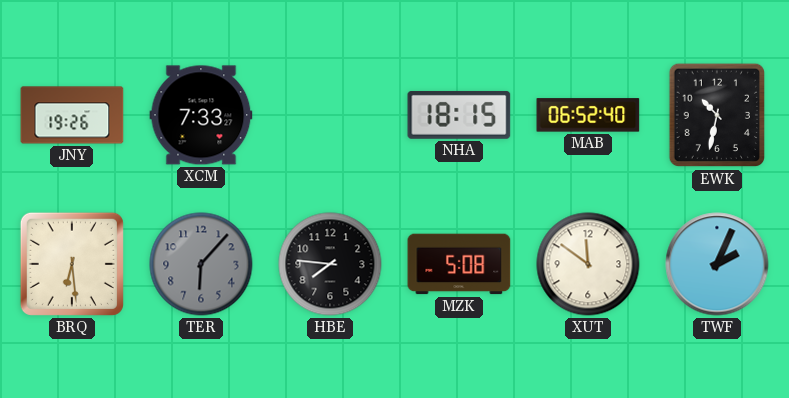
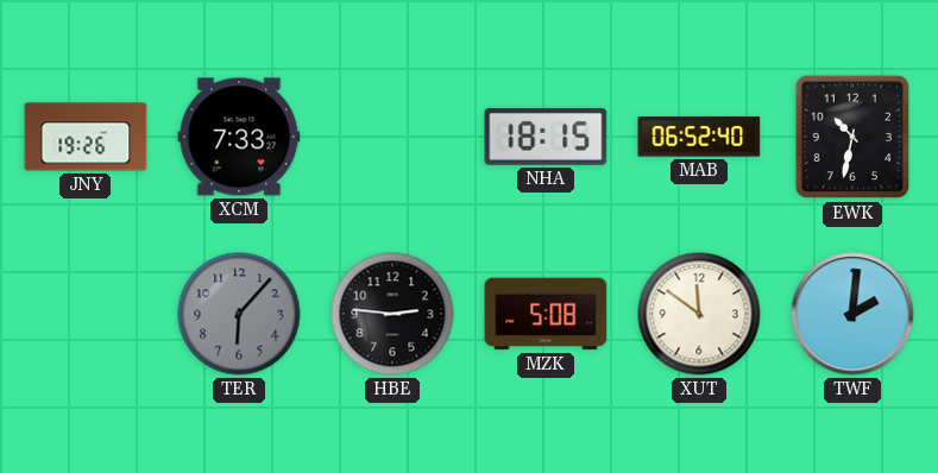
BRQ: 6:29 -> none
HBE: 7:46 -> 2:46
TWF: 2:04 -> 2:01
